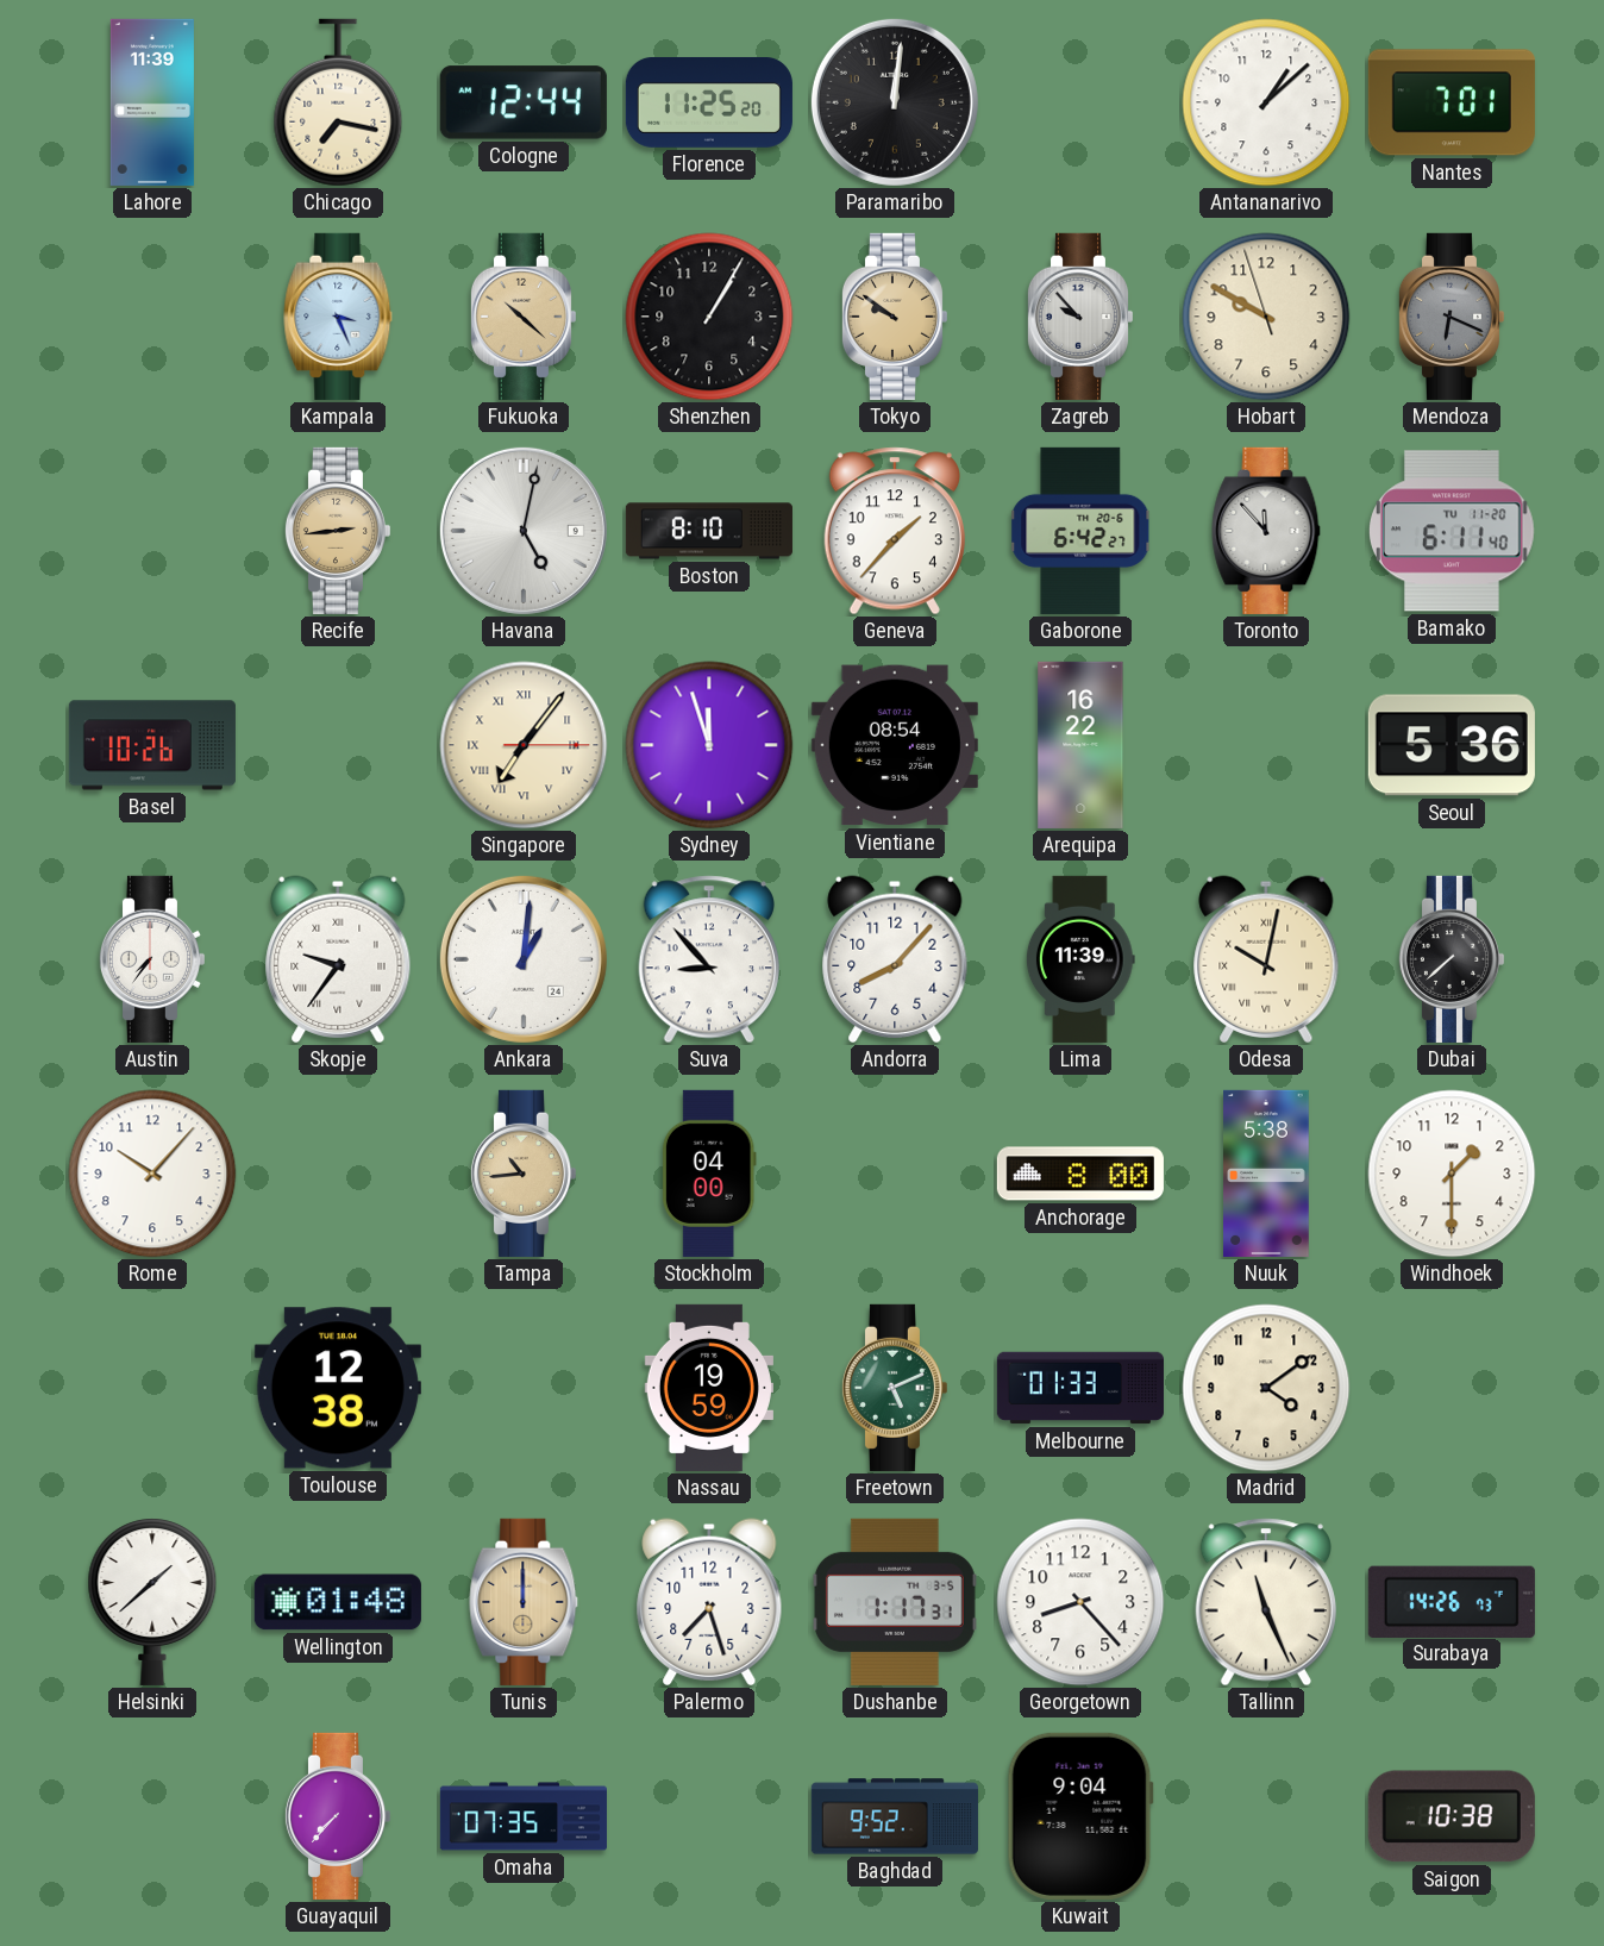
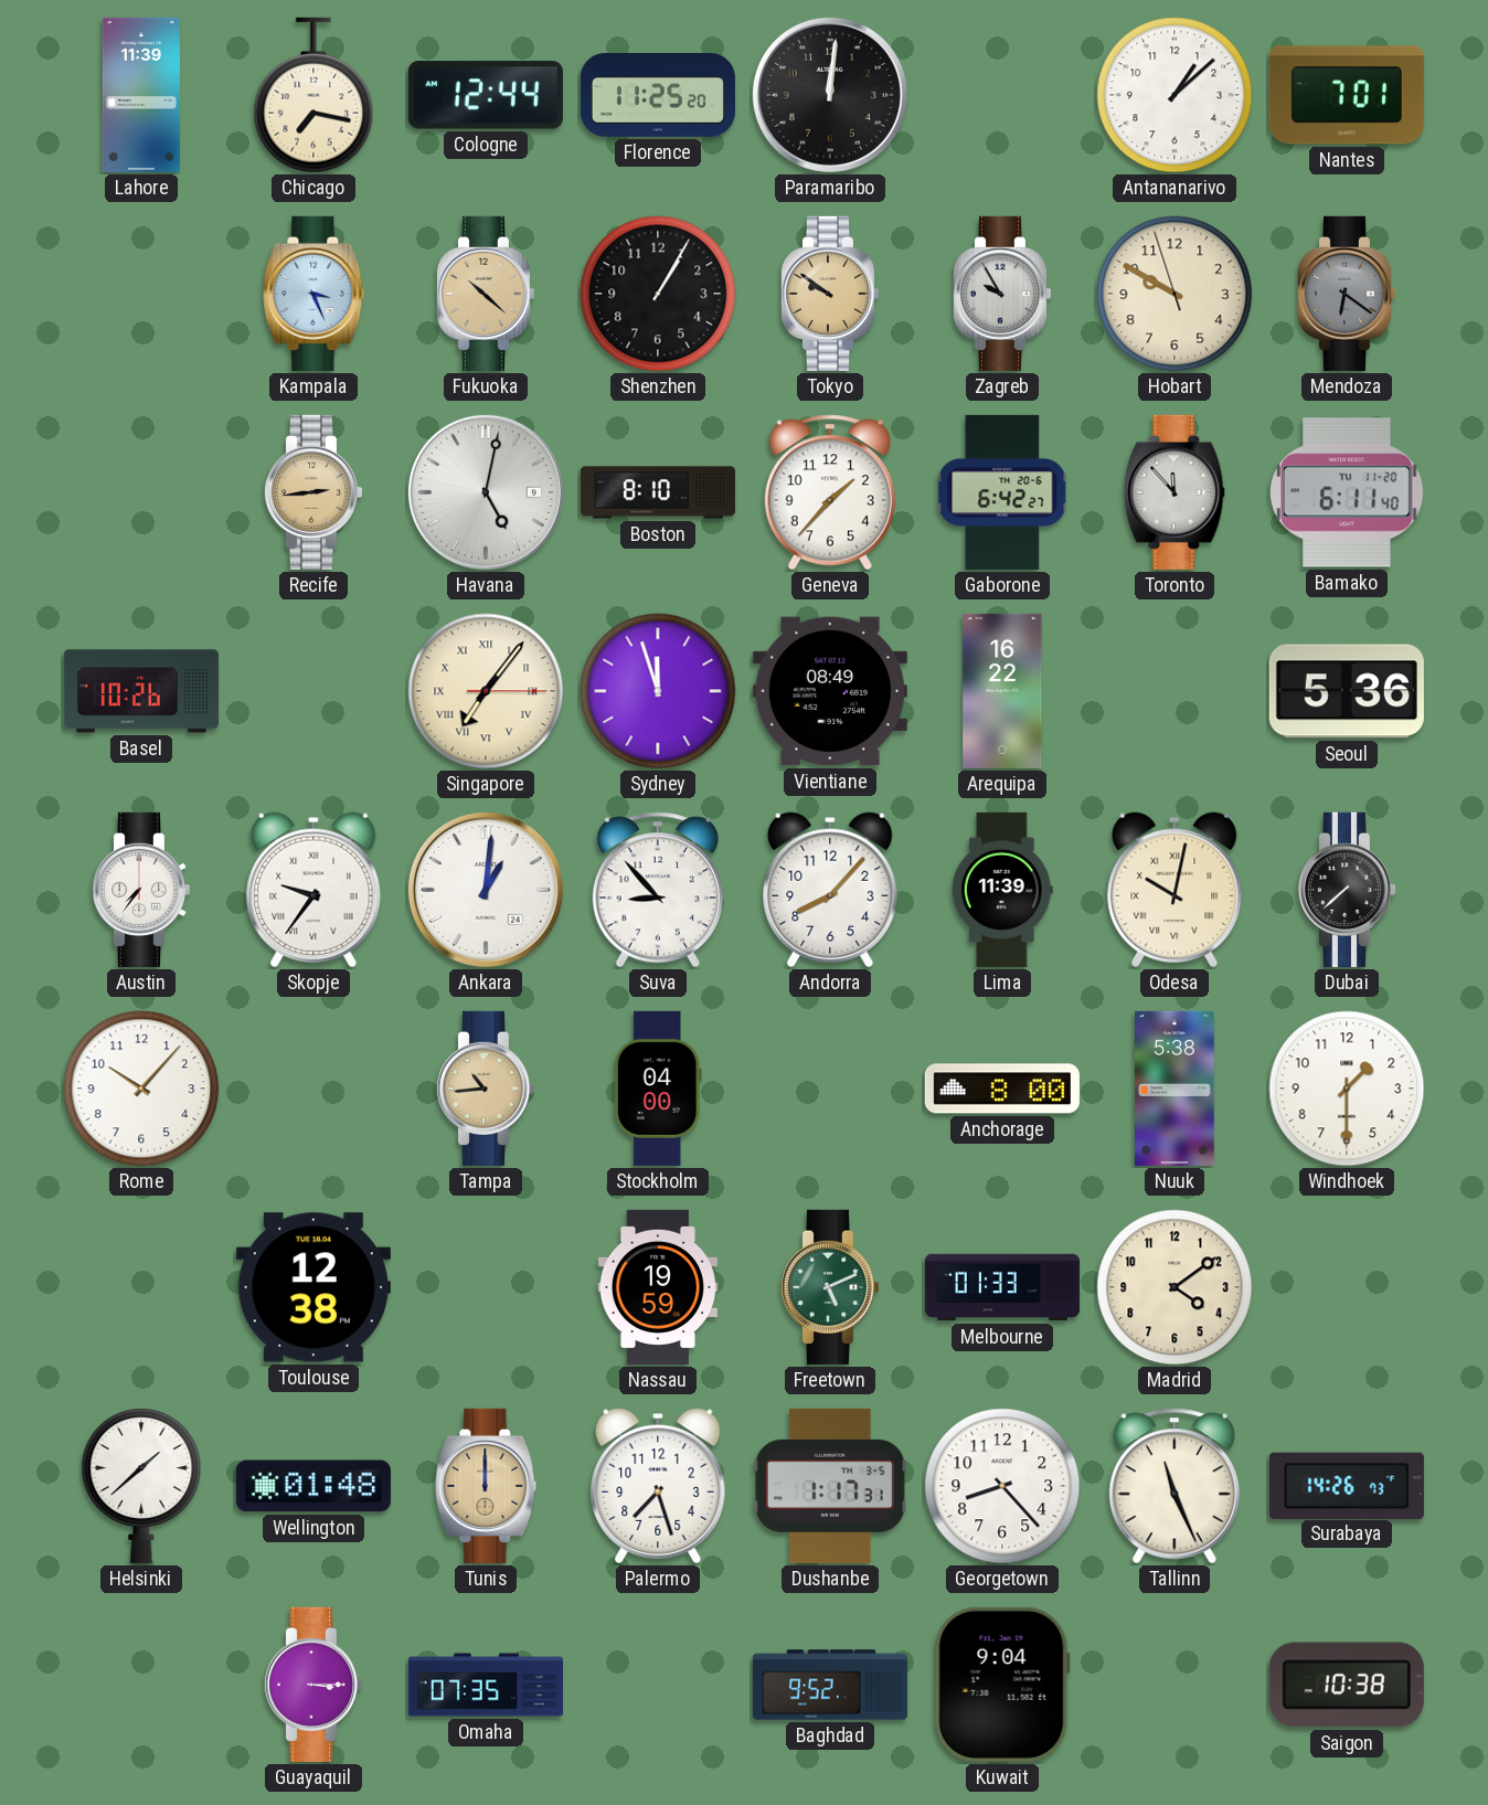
Zagreb: 9:53 -> 9:55
Mendoza: 6:19 -> 6:21
Vientiane: 08:54 -> 08:49
Guayaquil: 7:37 -> 3:15
